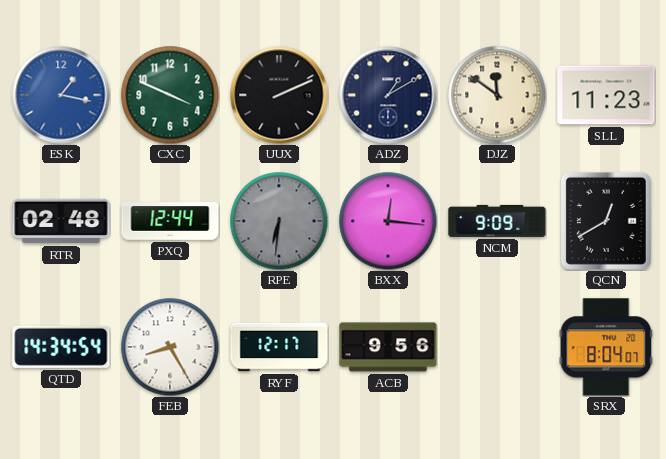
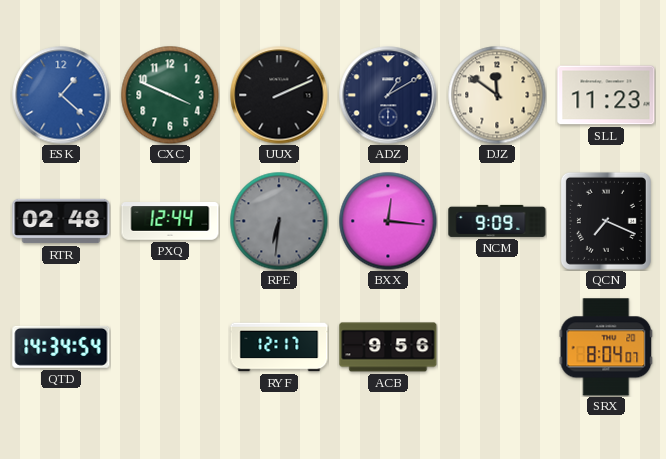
ESK: 1:17 -> 1:22
QCN: 12:40 -> 7:19
FEB: 8:25 -> none
